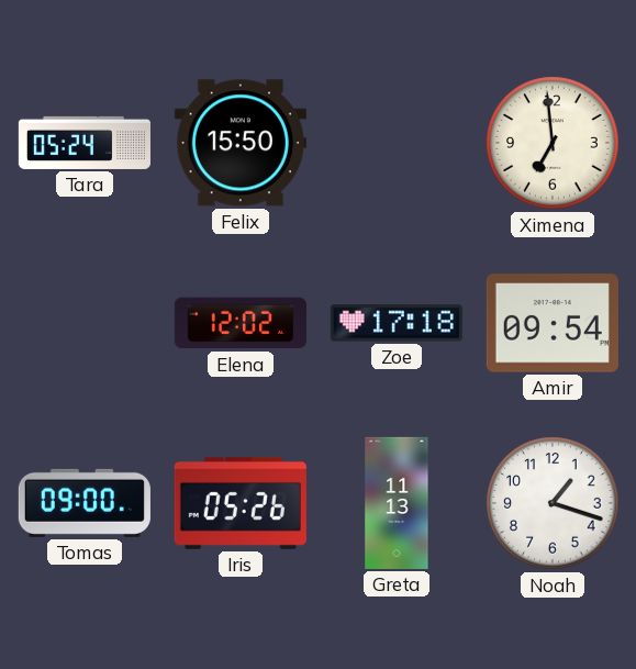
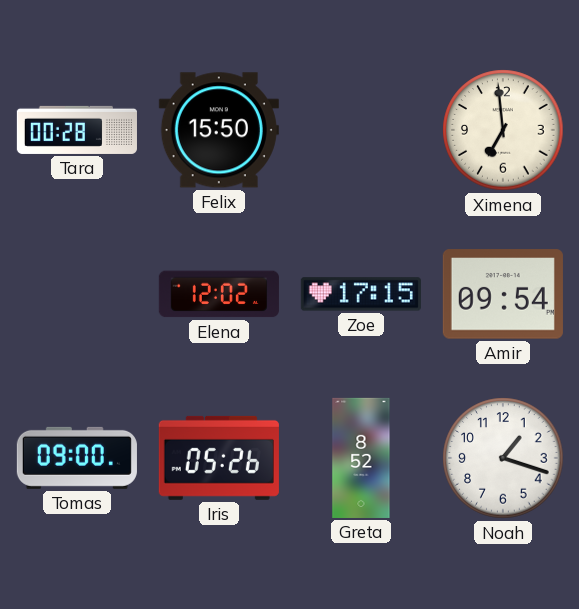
Tara: 05:24 -> 00:28
Zoe: 17:18 -> 17:15
Greta: 11:13 -> 8:52
